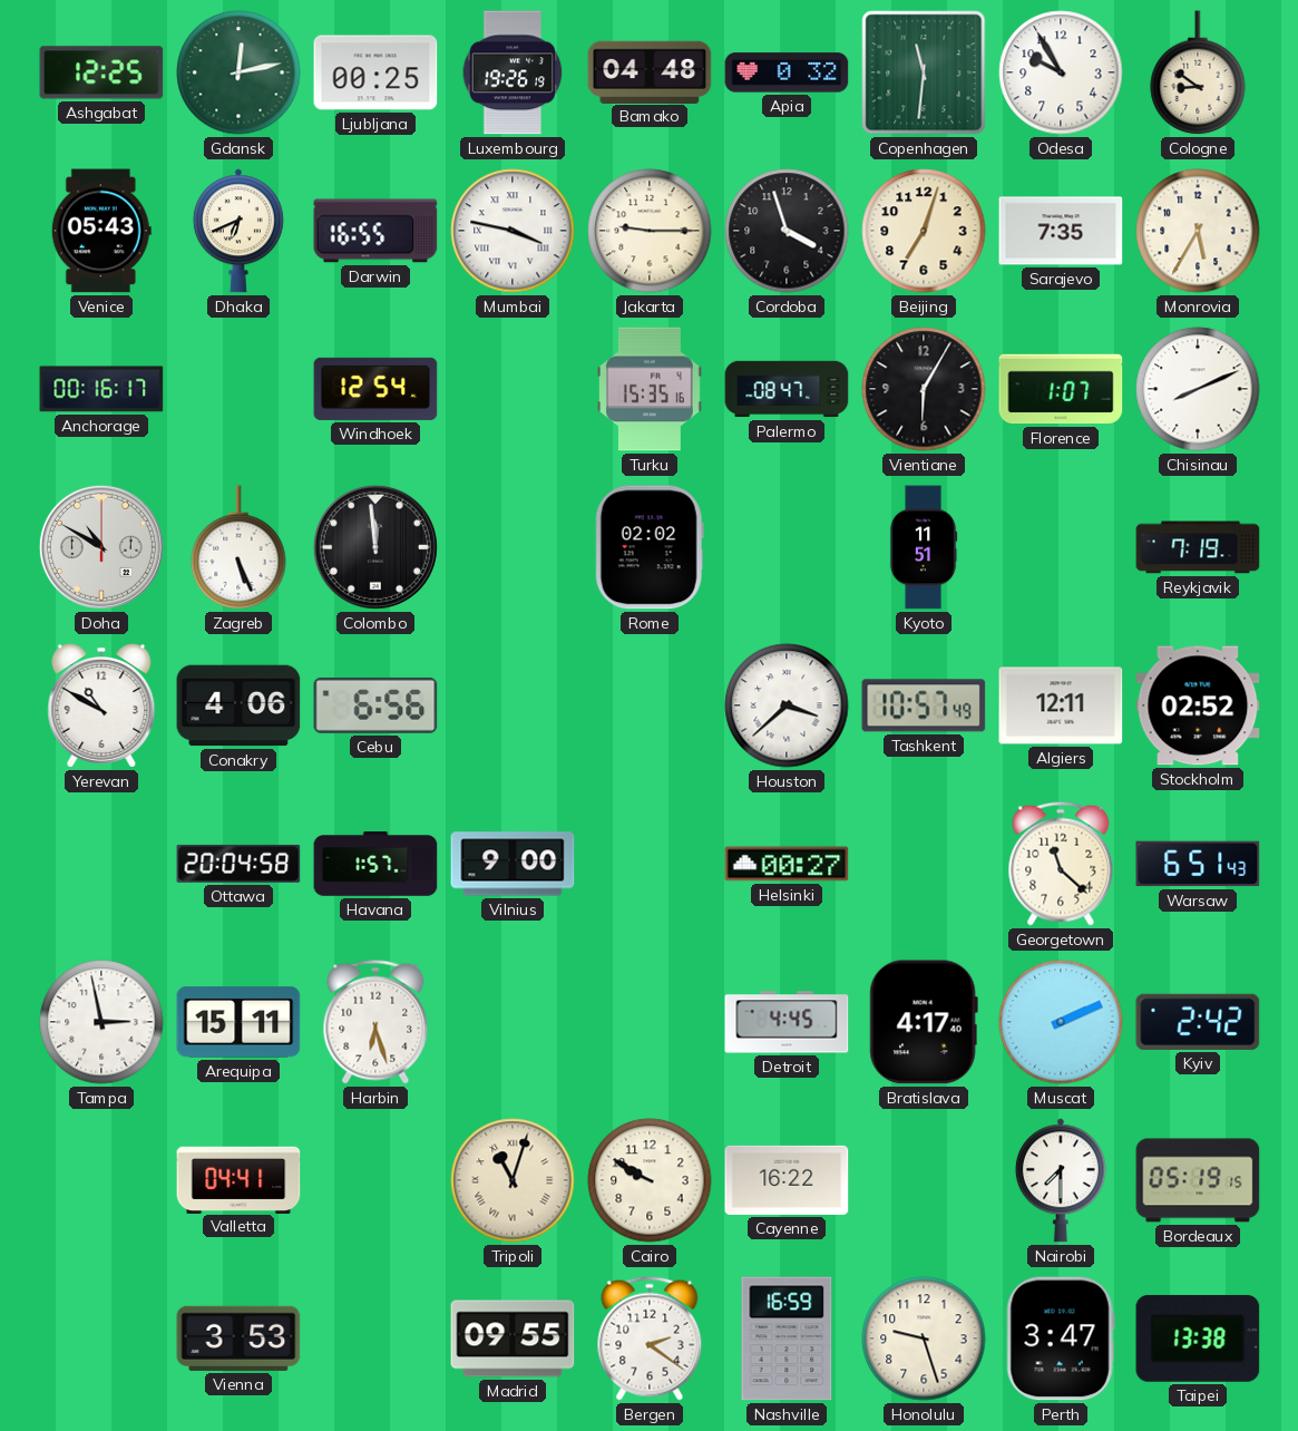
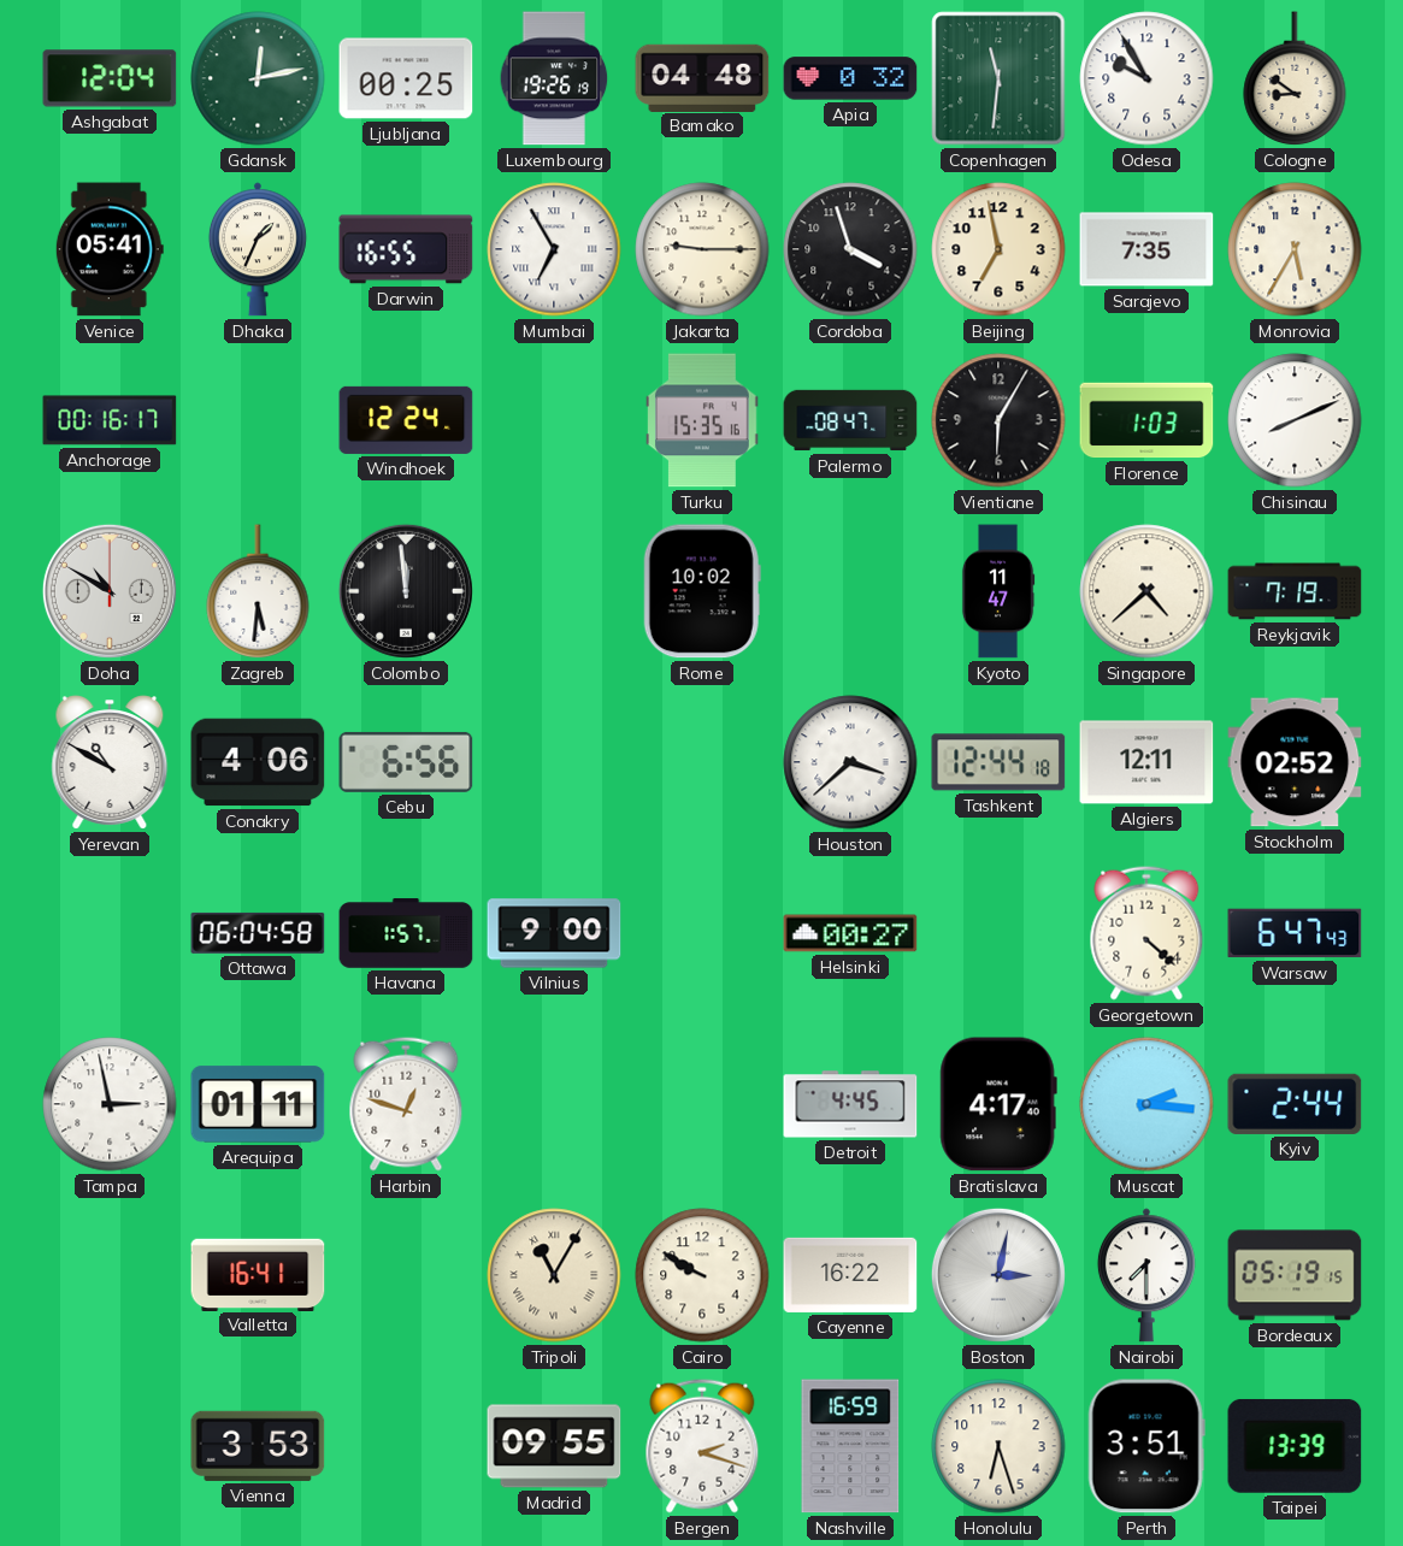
Ashgabat: 12:25 -> 12:04
Venice: 05:43 -> 05:41
Dhaka: 6:41 -> 1:34
Mumbai: 3:47 -> 6:55
Beijing: 7:03 -> 6:58
Windhoek: 12:54 -> 12:24
Florence: 1:07 -> 1:03
Zagreb: 5:26 -> 5:31
Rome: 02:02 -> 10:02
Kyoto: 11:51 -> 11:47
Singapore: none -> 4:38
Tashkent: 10:57 -> 12:44
Ottawa: 20:04 -> 06:04
Georgetown: 11:22 -> 4:22
Warsaw: 6:51 -> 6:47
Arequipa: 15:11 -> 01:11
Harbin: 6:27 -> 12:48
Muscat: 2:11 -> 2:16
Kyiv: 2:42 -> 2:44
Valletta: 04:41 -> 16:41
Tripoli: 11:03 -> 11:05
Boston: none -> 3:02
Bergen: 2:21 -> 2:18
Honolulu: 9:27 -> 6:27
Perth: 3:47 -> 3:51
Taipei: 13:38 -> 13:39
